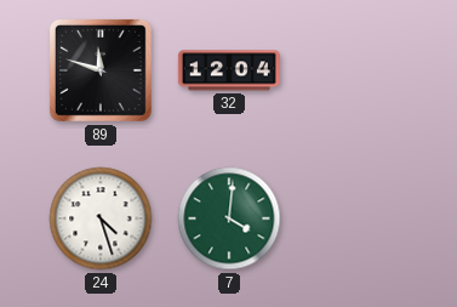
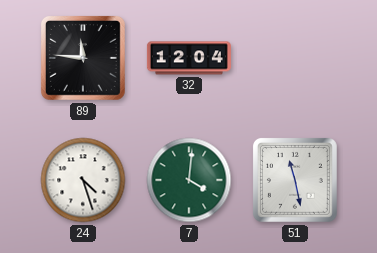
89: 11:48 -> 11:46
51: none -> 11:28
